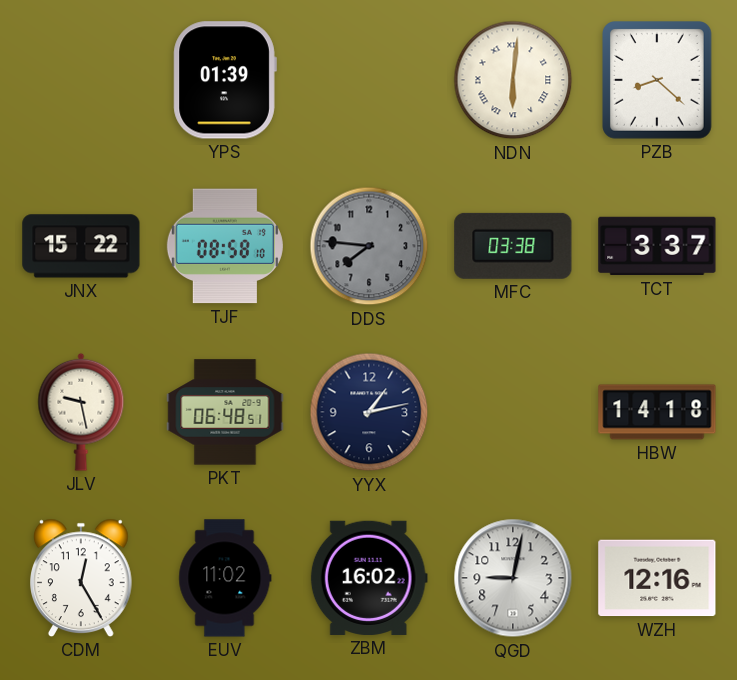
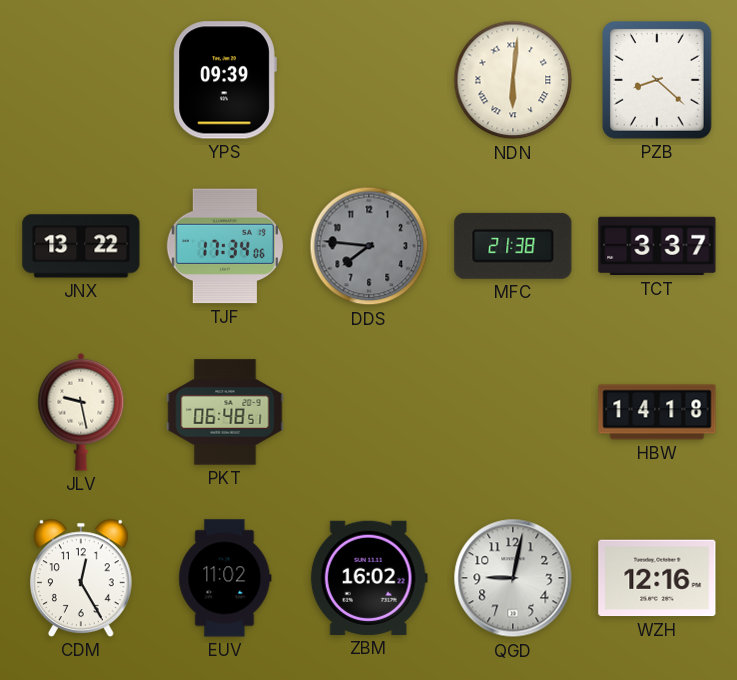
YPS: 01:39 -> 09:39
JNX: 15:22 -> 13:22
TJF: 08:58 -> 17:34
MFC: 03:38 -> 21:38
YYX: 1:13 -> none
